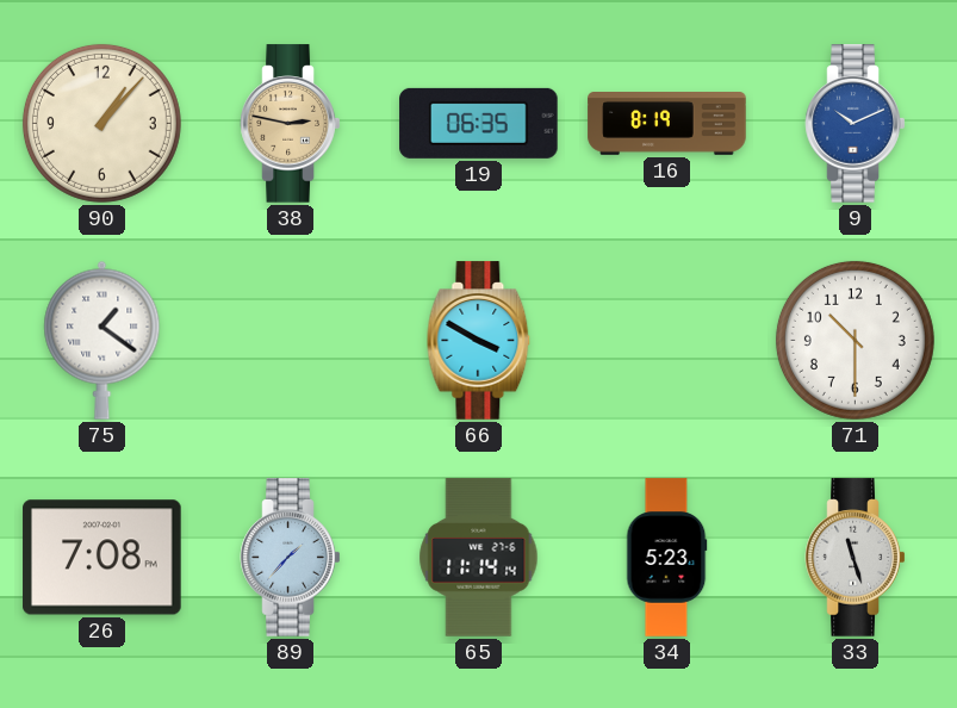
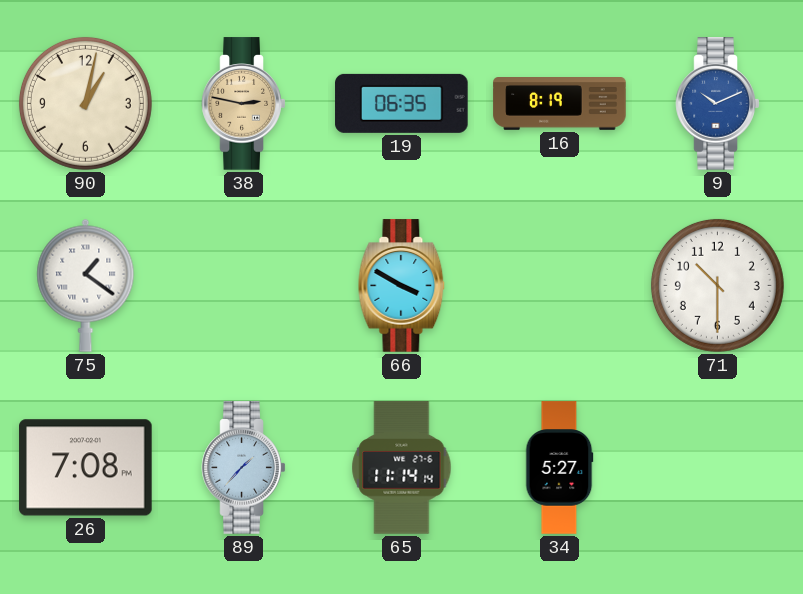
90: 1:07 -> 1:02
34: 5:23 -> 5:27
33: 11:27 -> none
